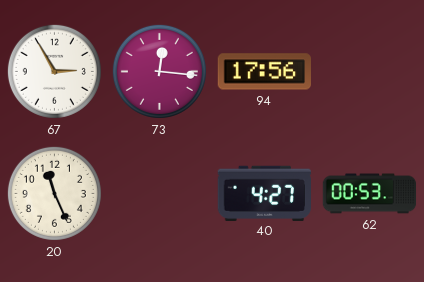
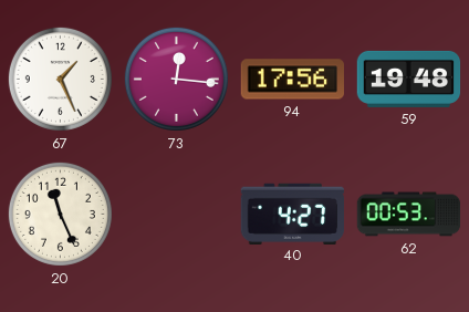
67: 2:55 -> 1:26
59: none -> 19:48
